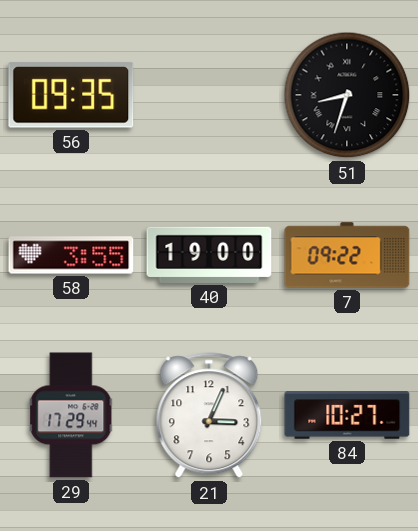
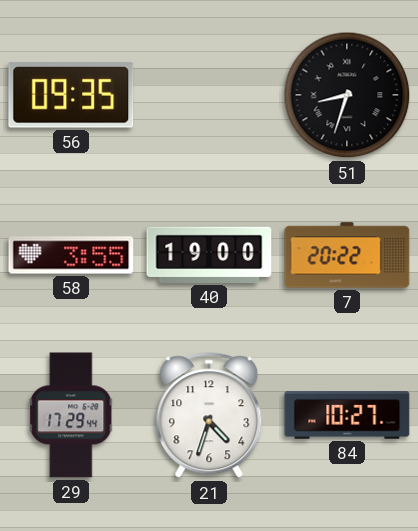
7: 09:22 -> 20:22
21: 3:04 -> 4:33
